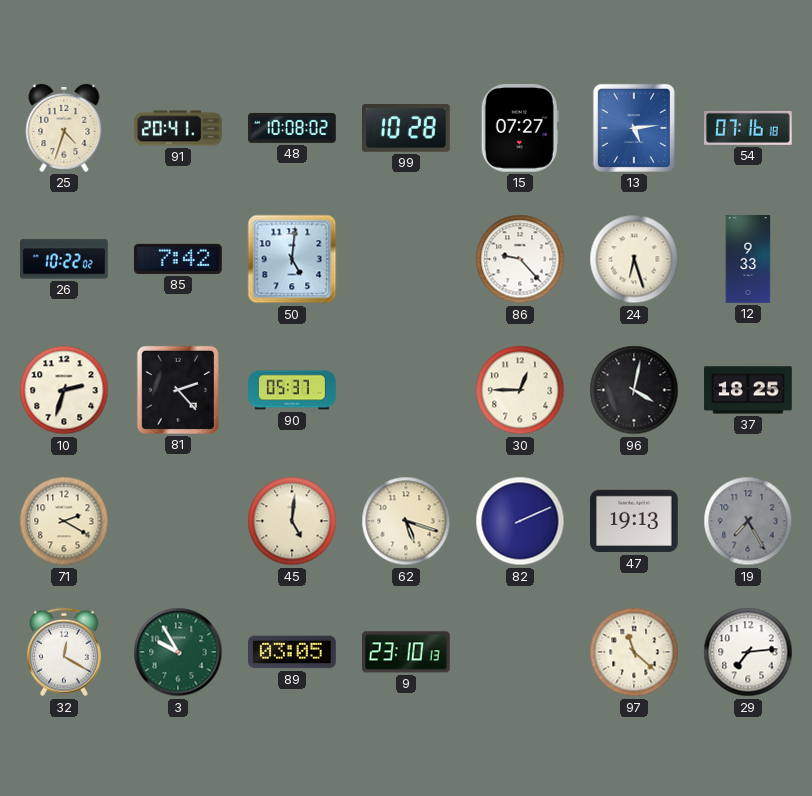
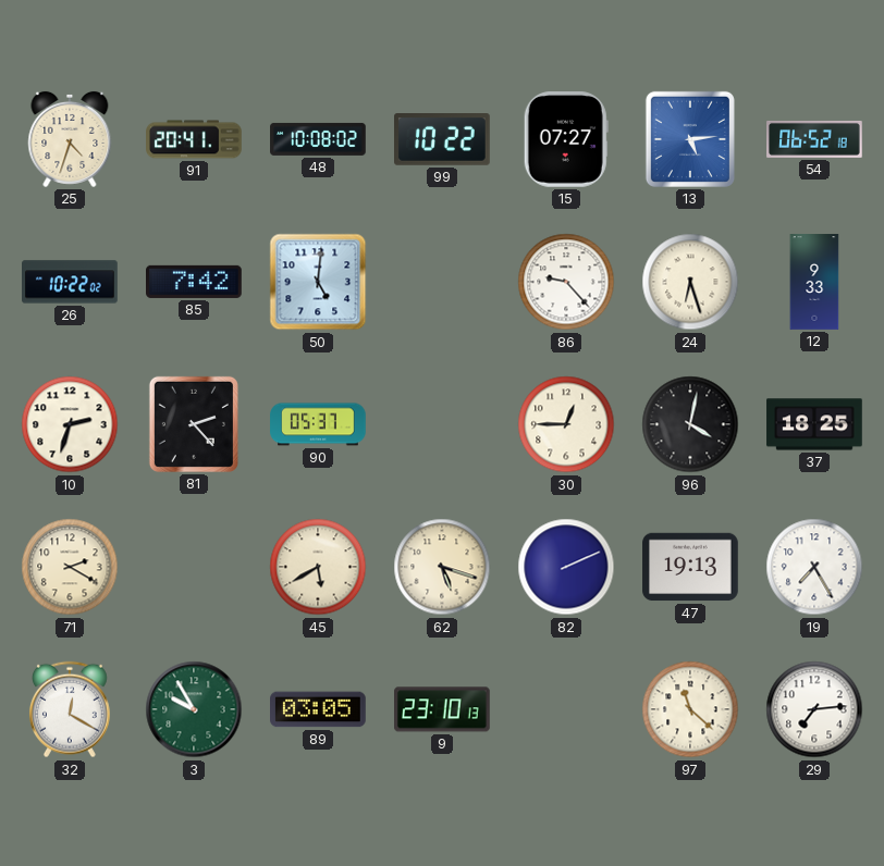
99: 10:28 -> 10:22
54: 07:16 -> 06:52
45: 5:01 -> 5:40
19 dial: grey -> white
